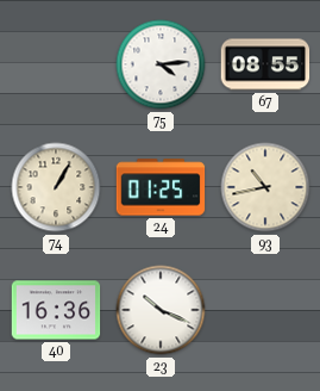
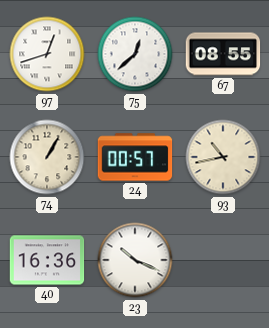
97: none -> 12:42
75: 4:14 -> 12:38
24: 01:25 -> 00:57
